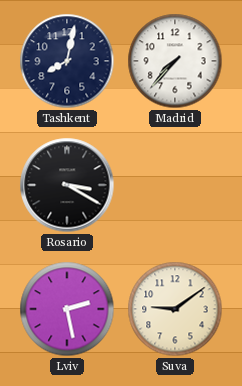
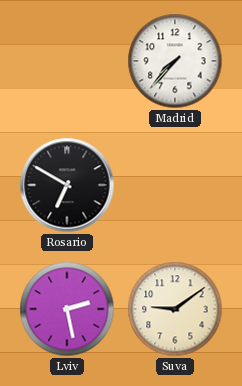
Tashkent: 8:02 -> none
Rosario: 3:20 -> 6:50
